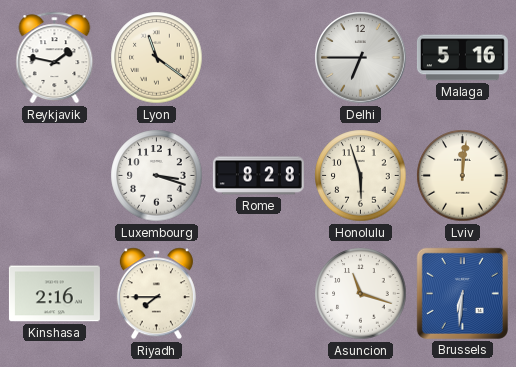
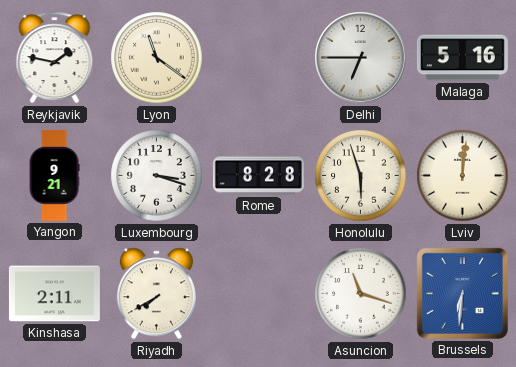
Yangon: none -> 9:21
Kinshasa: 2:16 -> 2:11
Riyadh: 7:45 -> 7:40
